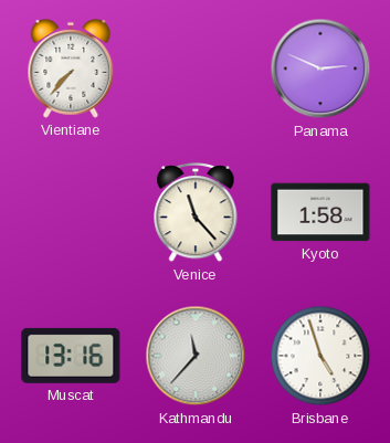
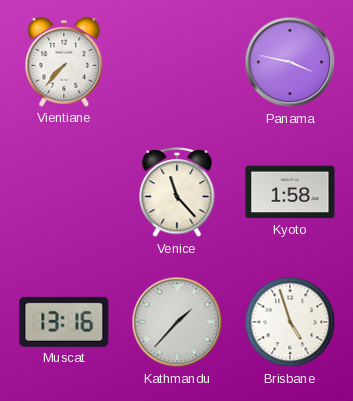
Panama: 2:49 -> 3:47
Kathmandu: 11:37 -> 1:37
